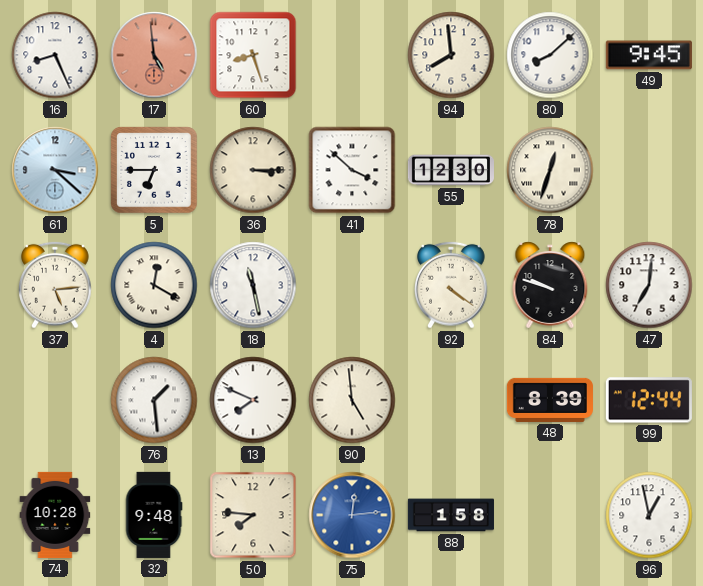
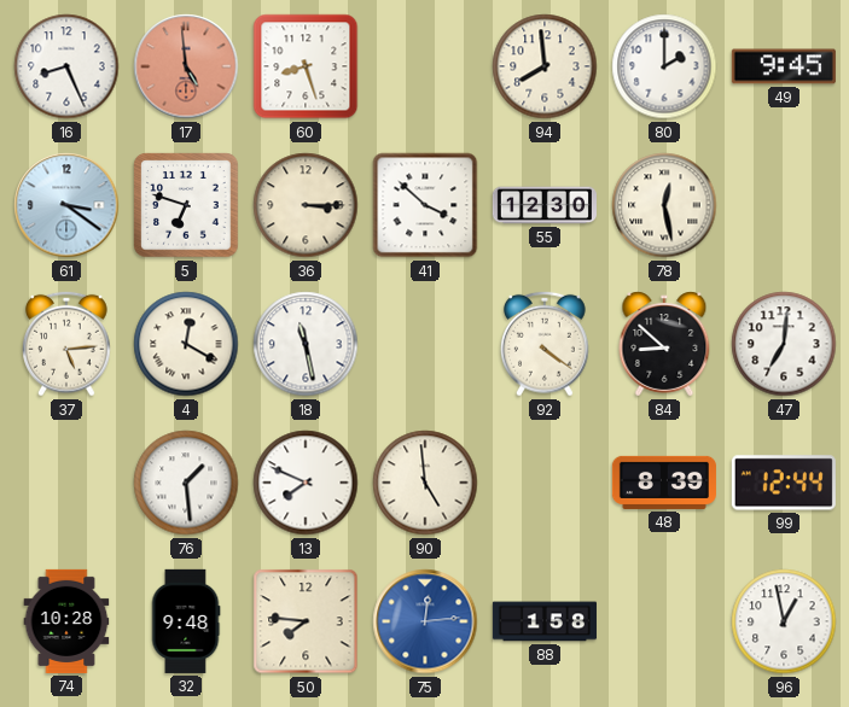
80: 8:08 -> 2:00
61: 3:22 -> 3:21
5: 6:45 -> 6:48
78: 12:33 -> 12:28
84: 9:48 -> 8:52
